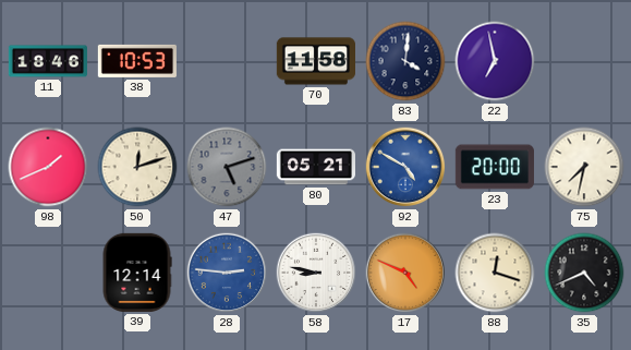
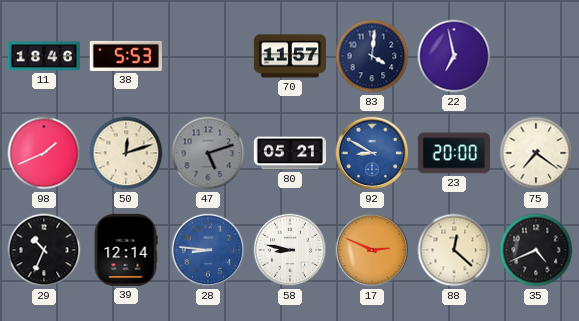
38: 10:53 -> 5:53
70: 11:58 -> 11:57
92: 4:50 -> 8:50
75: 7:32 -> 7:21
29: none -> 10:34
28: 2:46 -> 8:46
17: 4:49 -> 2:49
88: 12:18 -> 12:22
